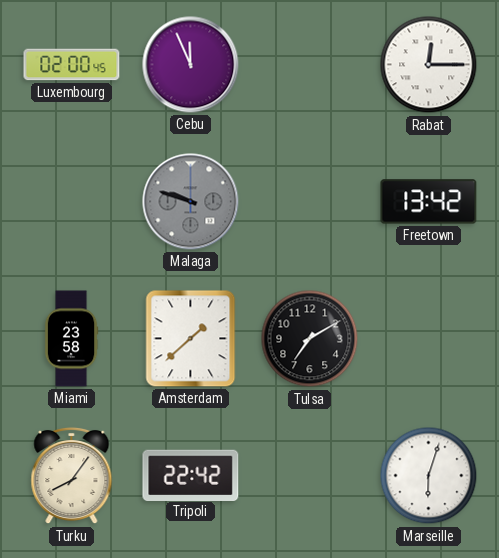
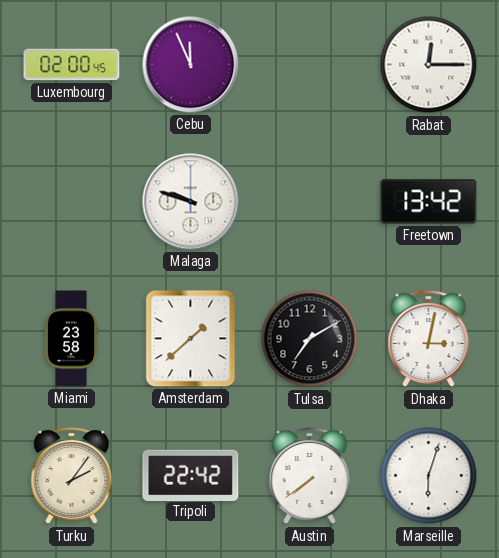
Malaga dial: grey -> white
Dhaka: none -> 3:02
Turku: 8:06 -> 2:06
Austin: none -> 7:39
